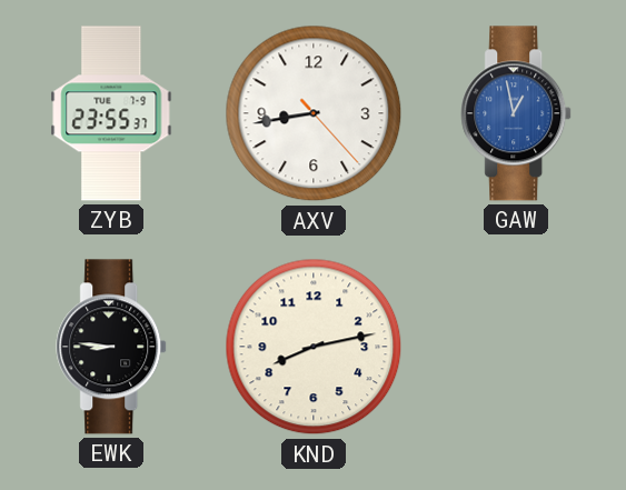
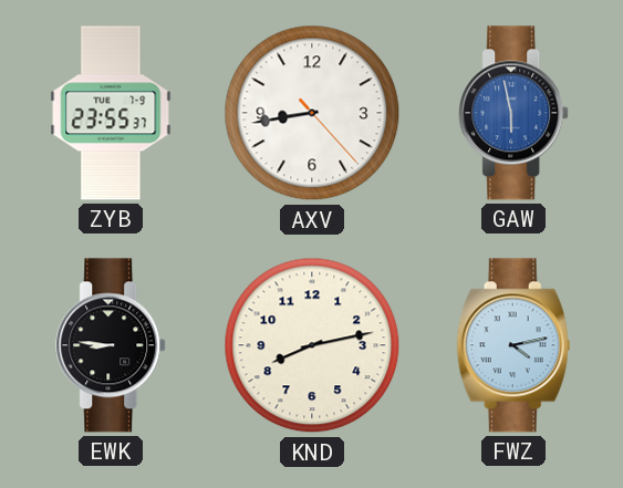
GAW: 12:58 -> 5:58
FWZ: none -> 4:13
